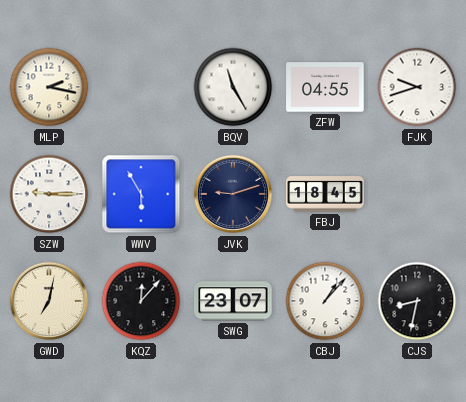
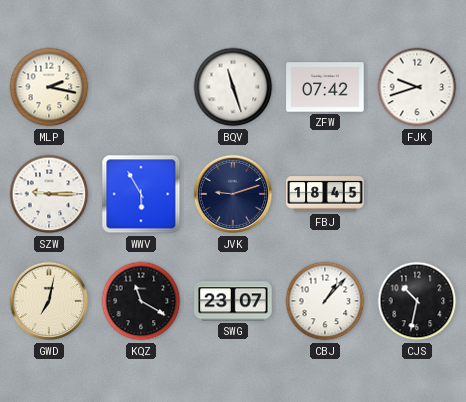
BQV: 11:25 -> 11:27
ZFW: 04:55 -> 07:42
KQZ: 12:07 -> 11:20
CJS: 8:32 -> 10:32
